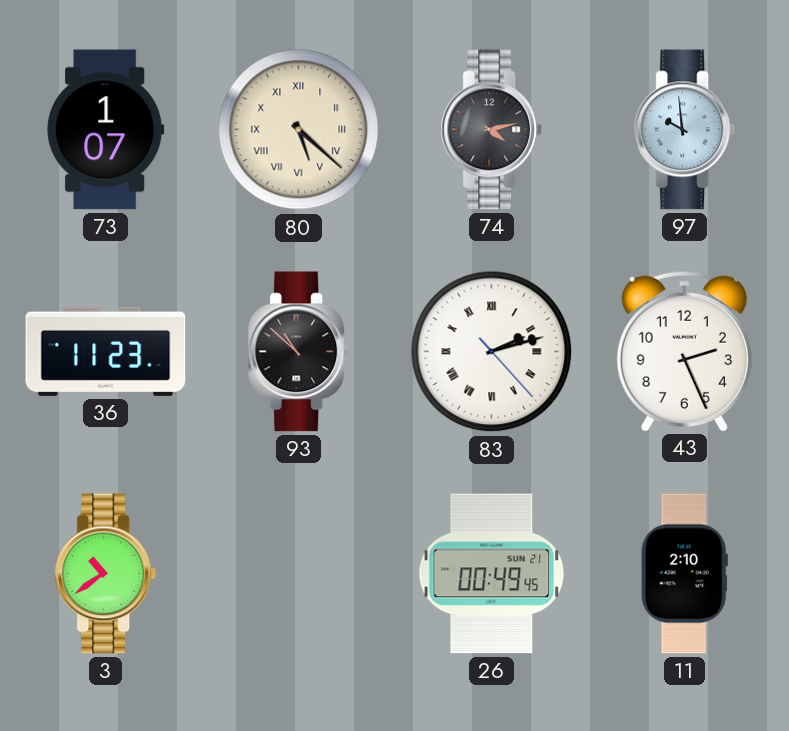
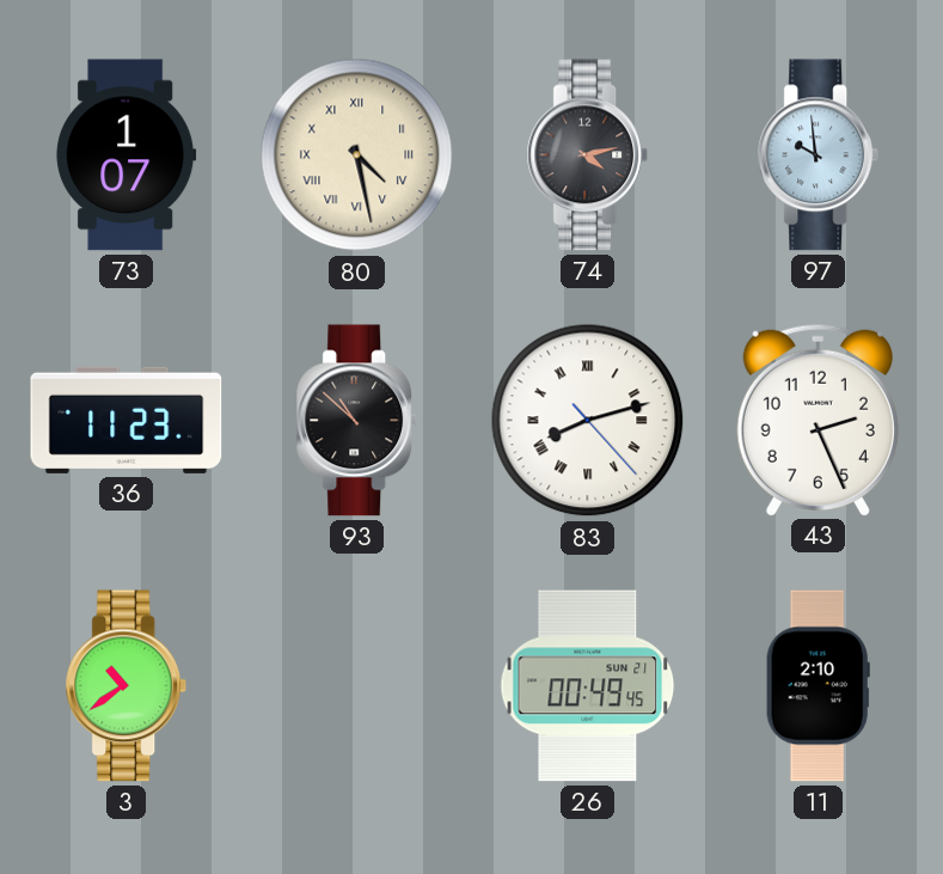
80: 5:22 -> 4:28
83: 2:12 -> 8:12
